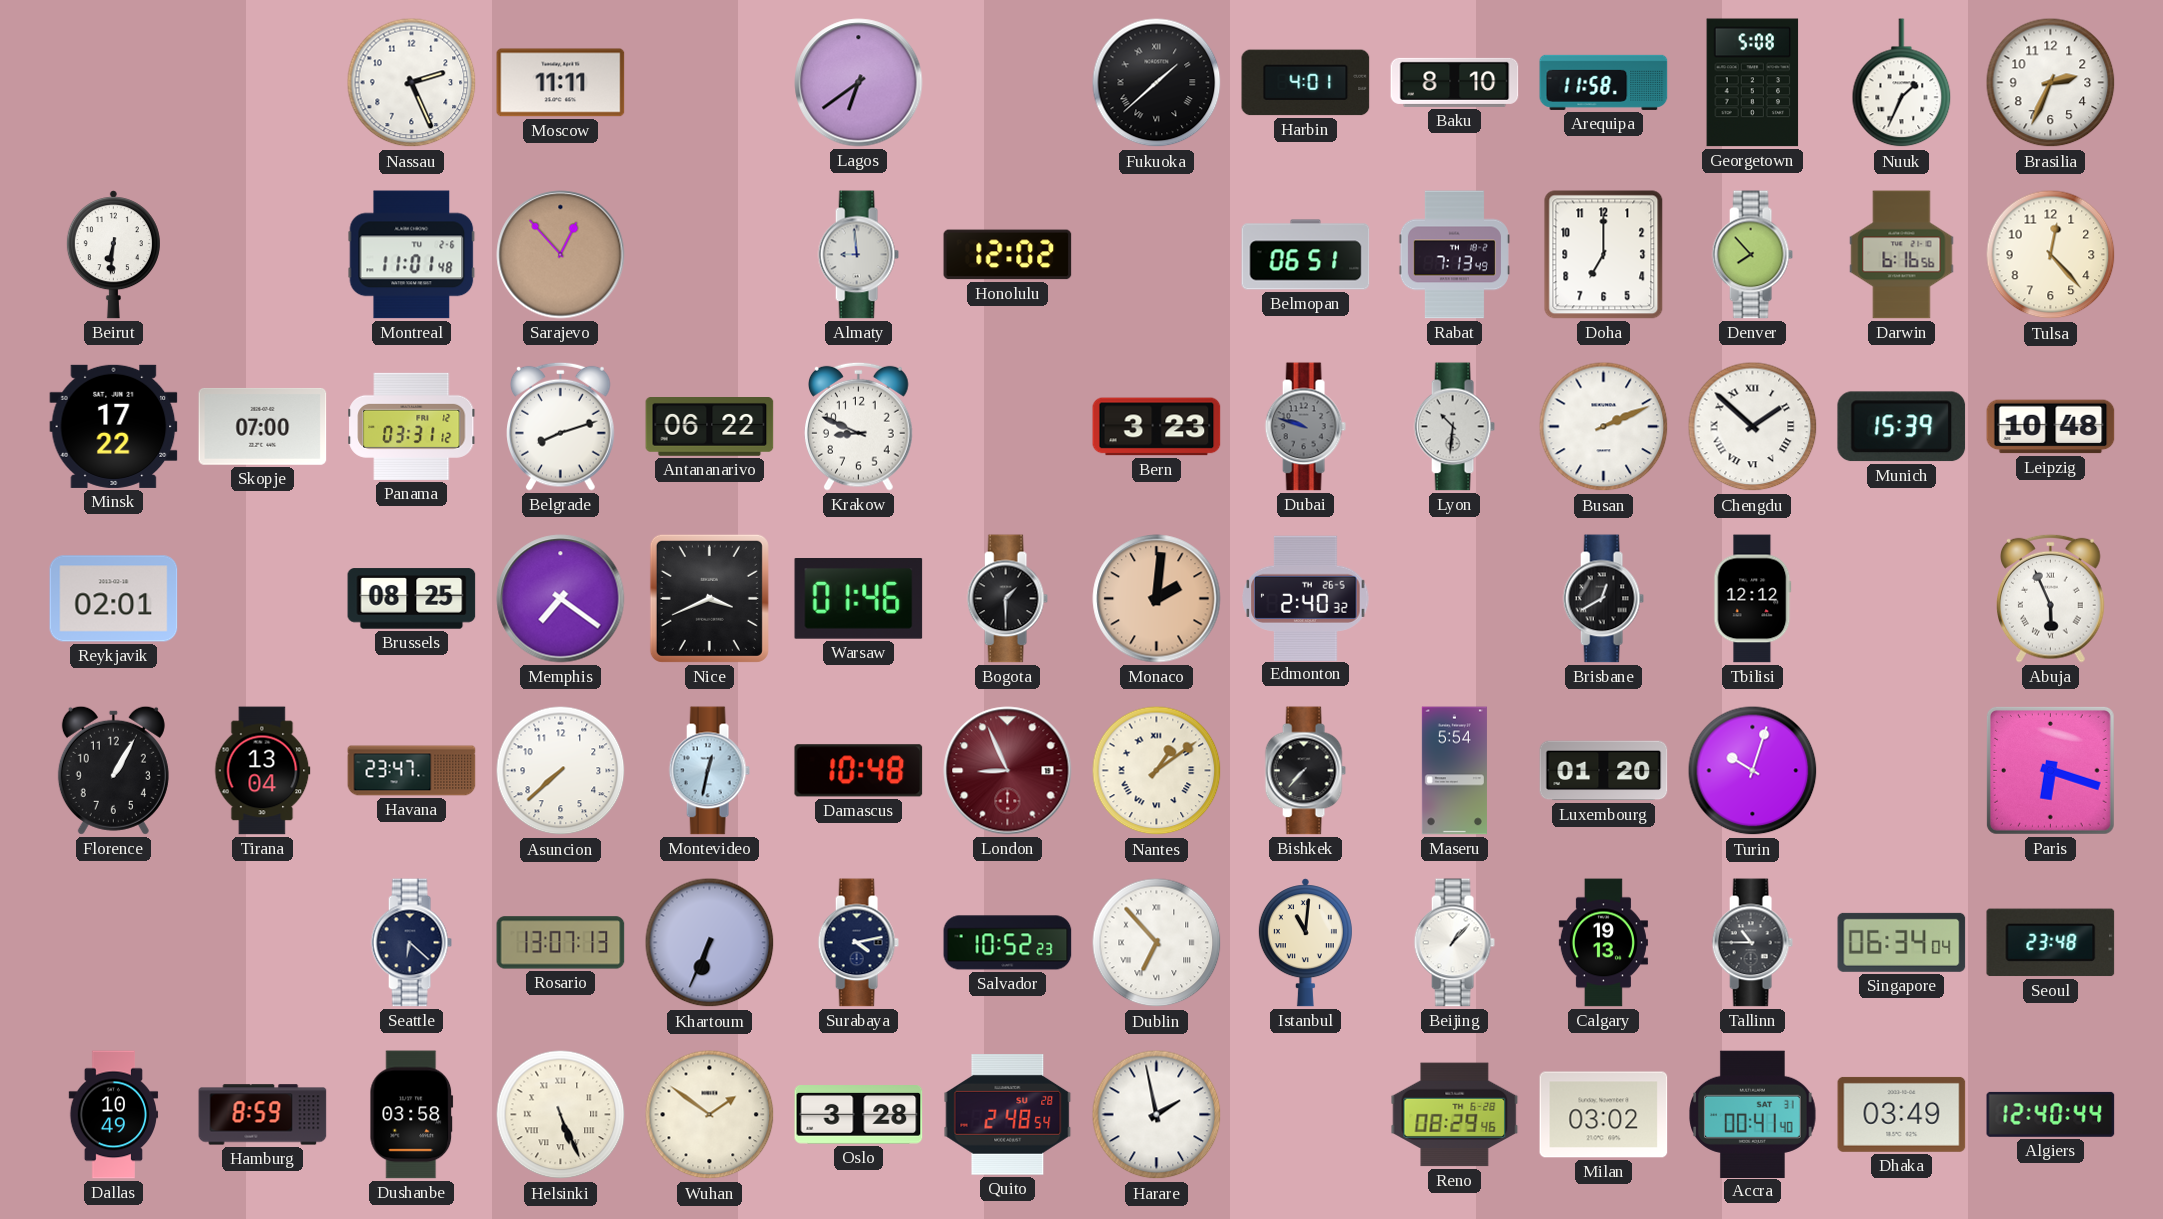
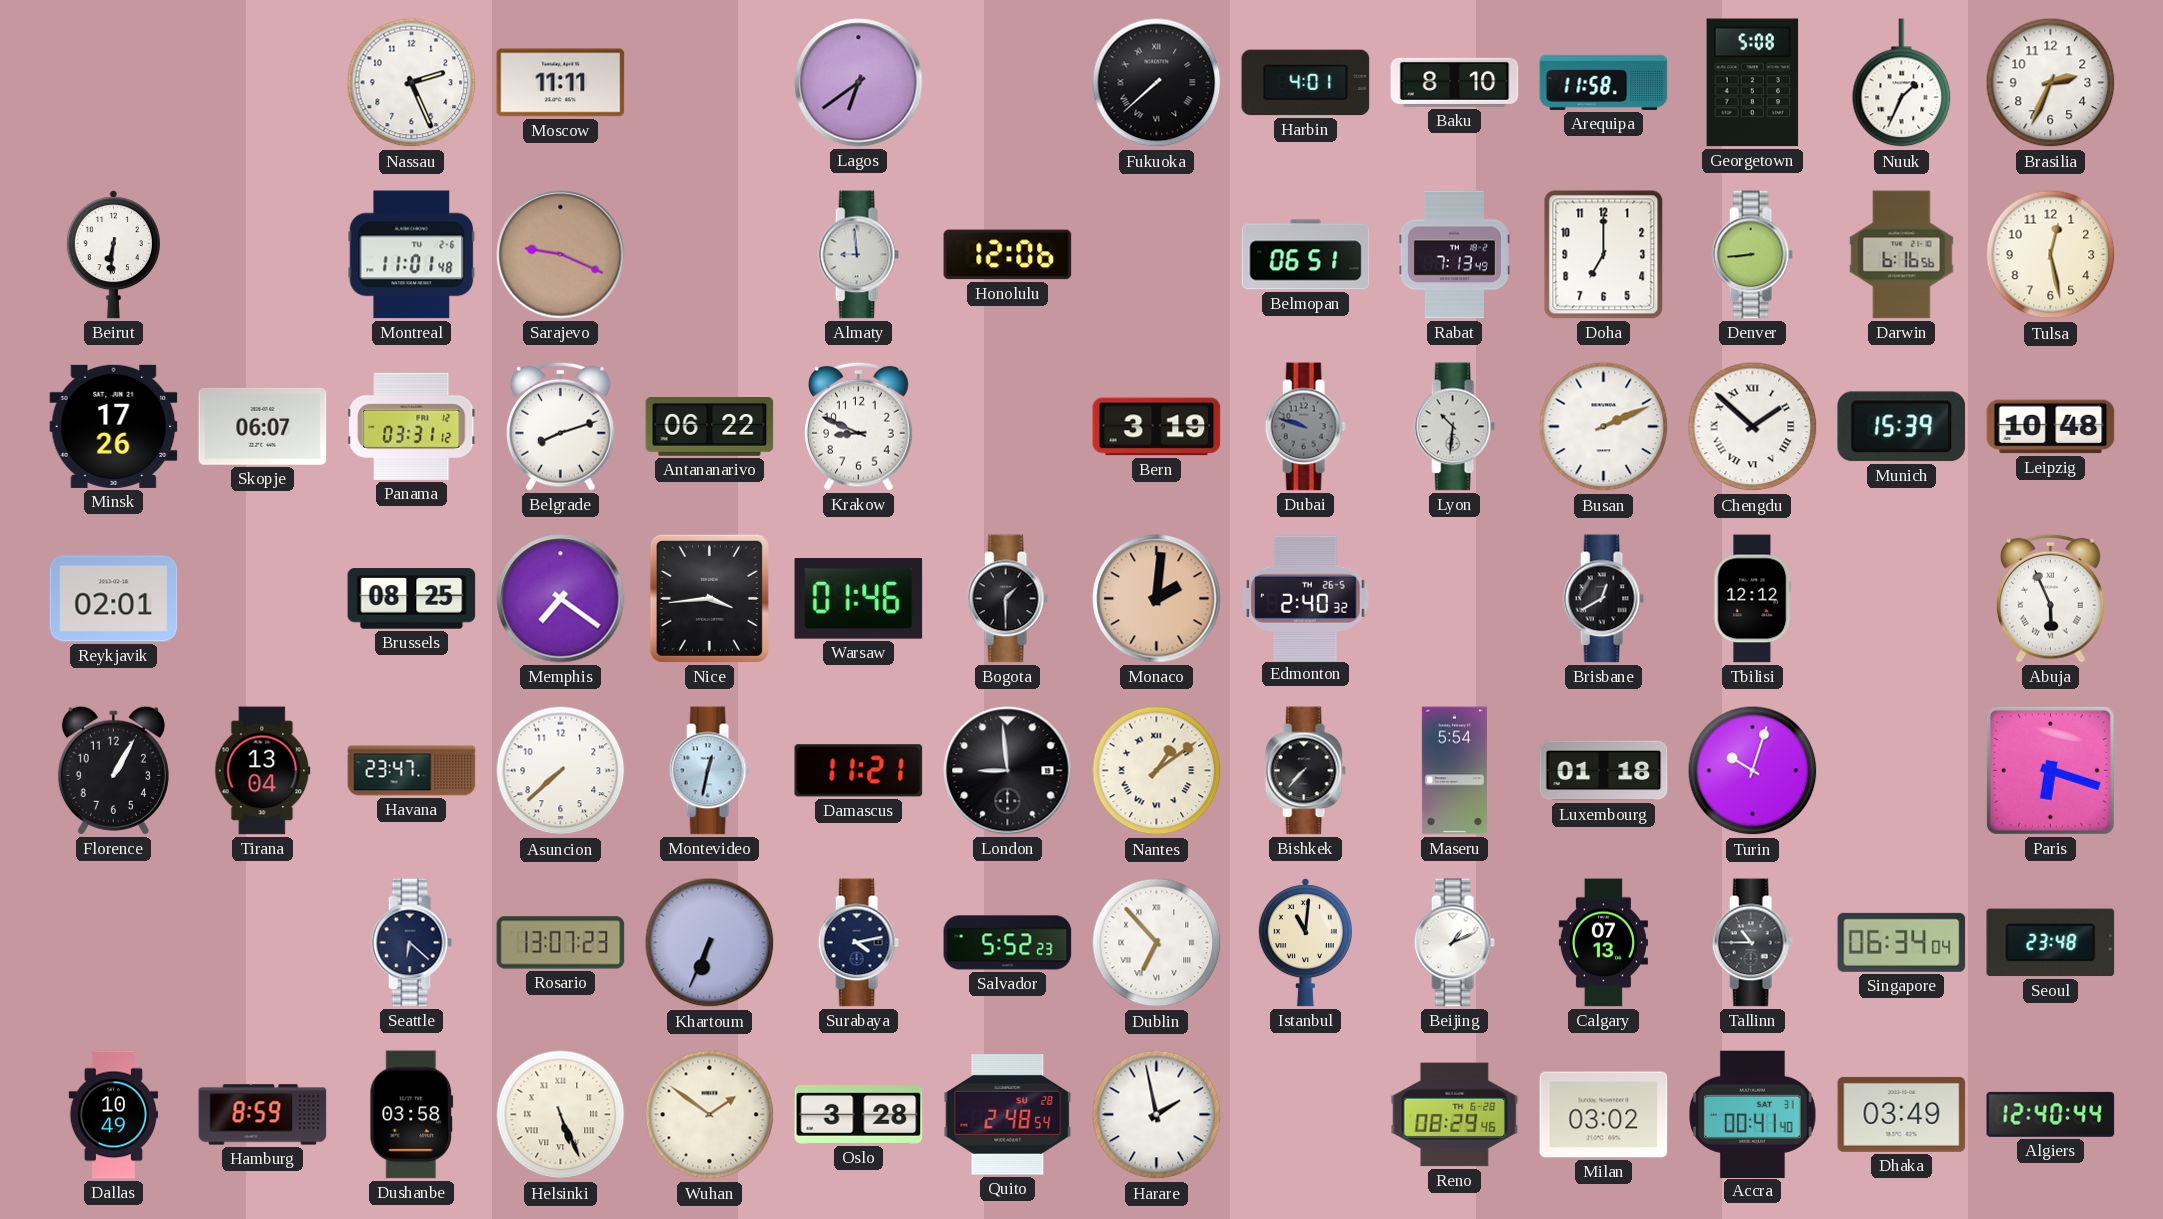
Fukuoka: 1:38 -> 7:38
Sarajevo: 12:53 -> 9:19
Honolulu: 12:02 -> 12:06
Denver: 7:53 -> 8:44
Tulsa: 12:23 -> 12:28
Minsk: 17:22 -> 17:26
Skopje: 07:00 -> 06:07
Bern: 3:23 -> 3:19
Nice: 3:41 -> 3:44
Damascus: 10:48 -> 11:21
London: 8:56 -> 8:59
London dial: burgundy -> black
Luxembourg: 01:20 -> 01:18
Rosario: 13:07:13 -> 13:07:23
Salvador: 10:52 -> 5:52
Beijing: 1:07 -> 1:11
Calgary: 19:13 -> 07:13
